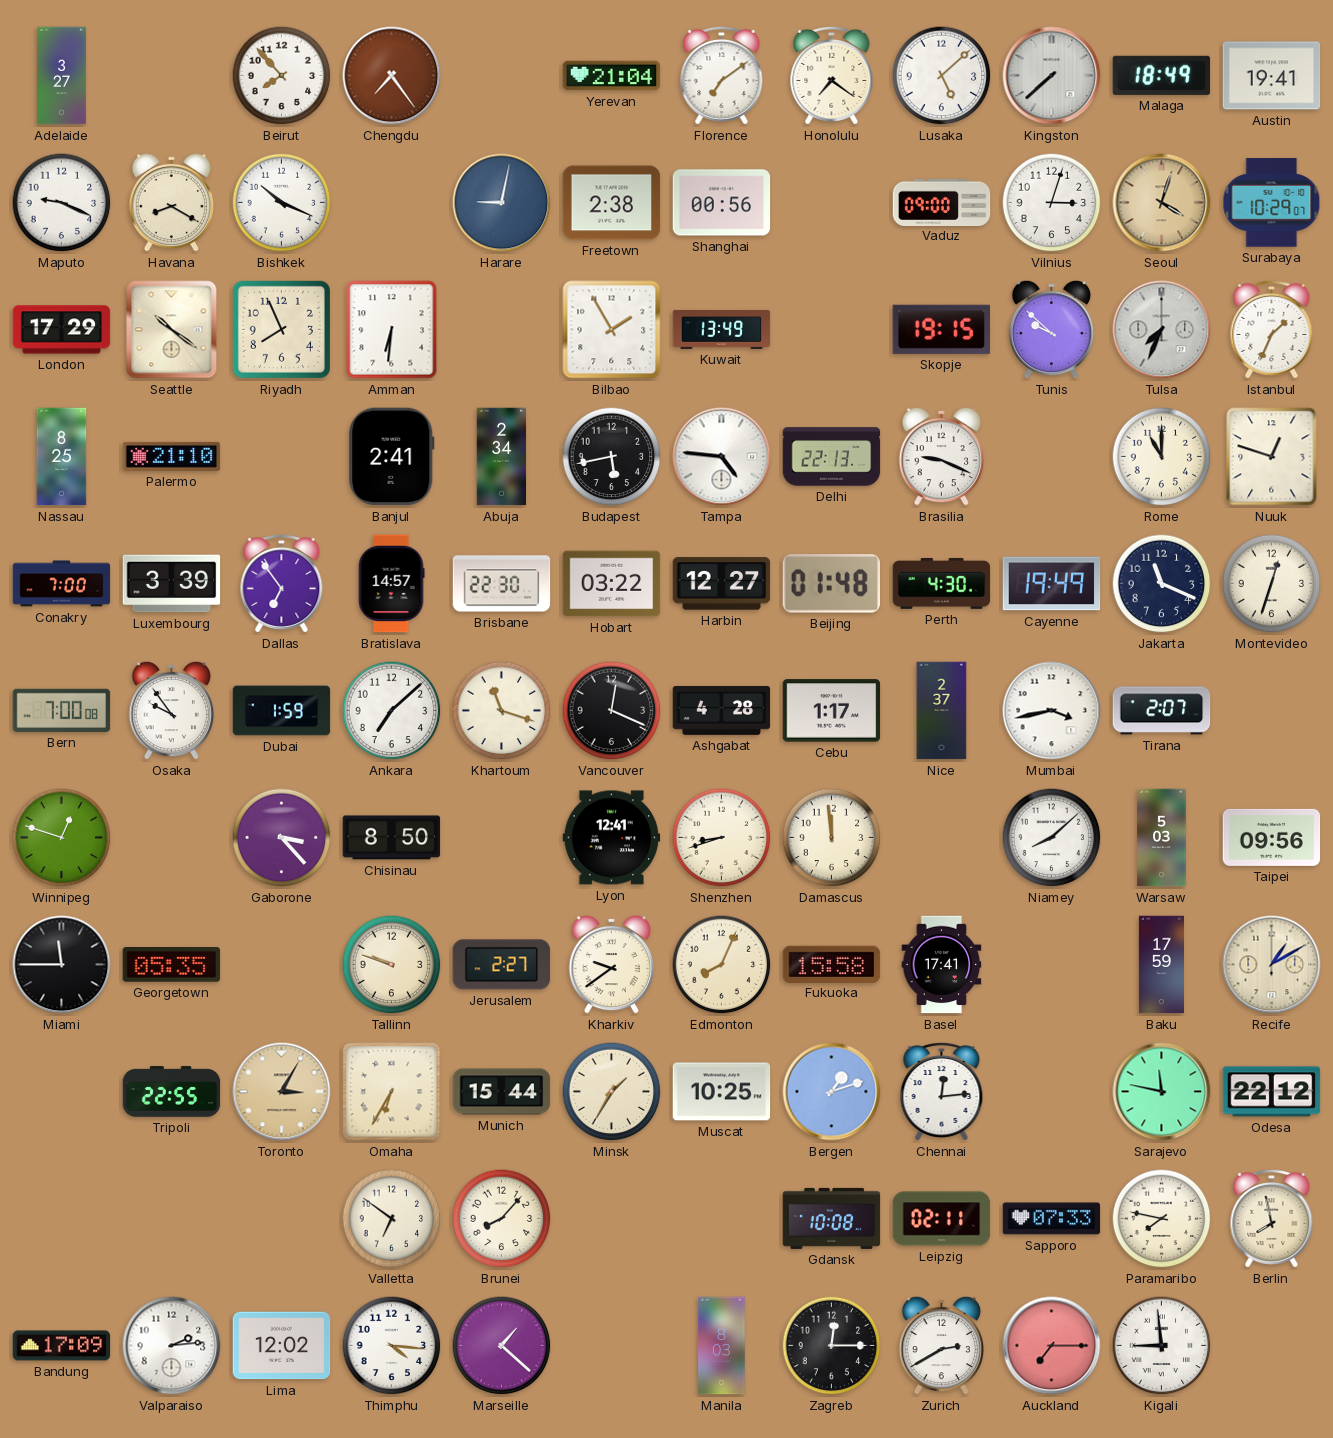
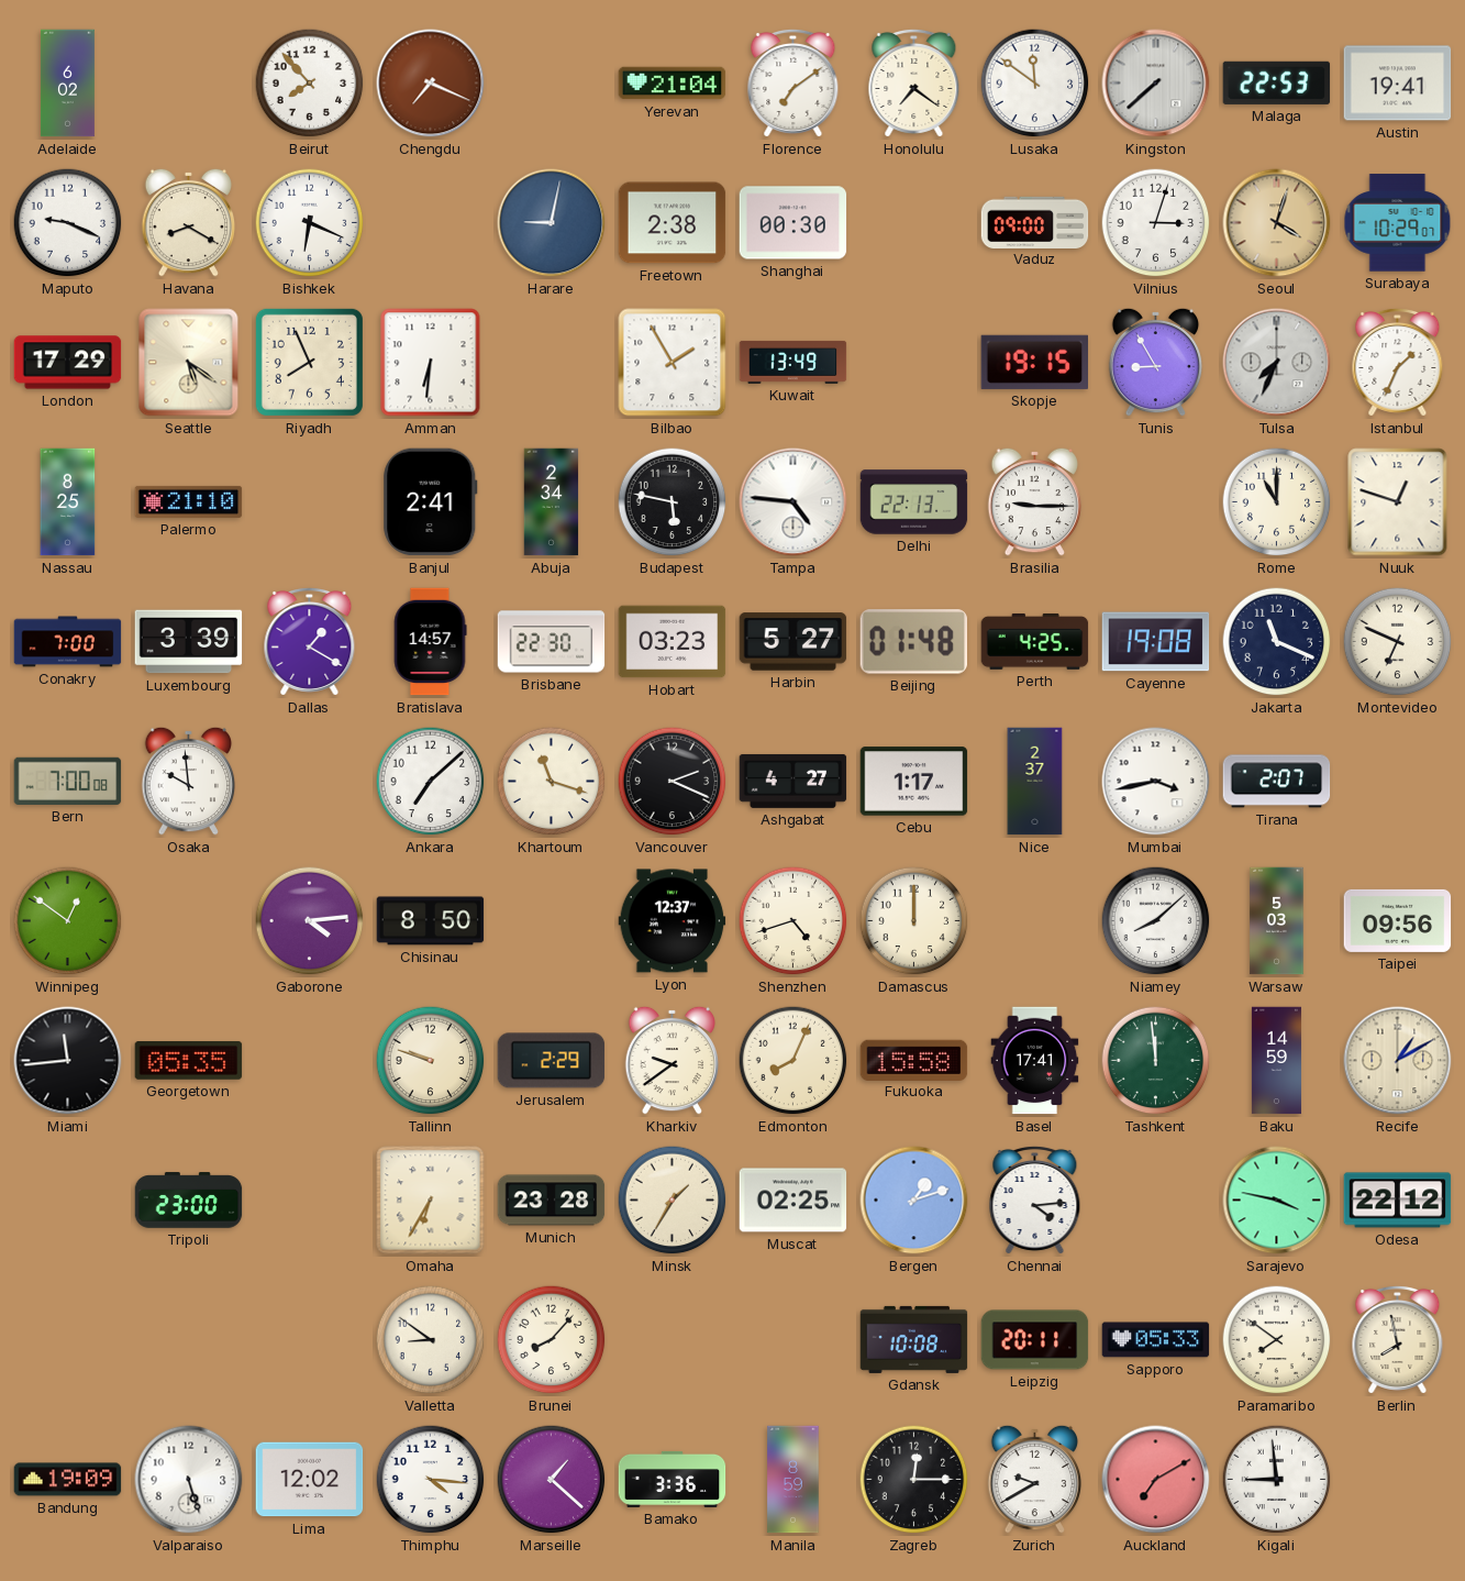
Adelaide: 3:27 -> 6:02
Chengdu: 7:24 -> 7:19
Lusaka: 5:08 -> 11:51
Malaga: 18:49 -> 22:53
Bishkek: 10:19 -> 6:19
Shanghai: 00:56 -> 00:30
Seattle: 10:21 -> 5:21
Tunis: 9:52 -> 8:55
Budapest: 5:43 -> 5:47
Brasilia: 9:19 -> 9:15
Dallas: 6:54 -> 1:20
Hobart: 03:22 -> 03:23
Harbin: 12:27 -> 5:27
Perth: 4:30 -> 4:25
Cayenne: 19:49 -> 19:08
Montevideo: 12:33 -> 6:49
Osaka: 9:54 -> 9:59
Dubai: 1:59 -> none
Vancouver: 12:19 -> 2:19
Ashgabat: 4:28 -> 4:27
Winnipeg: 12:48 -> 12:51
Gaborone: 3:23 -> 4:14
Lyon: 12:41 -> 12:37
Shenzhen: 8:42 -> 4:42
Damascus: 11:59 -> 12:00
Miami: 11:45 -> 11:44
Jerusalem: 2:27 -> 2:29
Tashkent: none -> 11:59
Baku: 17:59 -> 14:59
Tripoli: 22:55 -> 23:00
Toronto: 3:05 -> none
Munich: 15:44 -> 23:28
Muscat: 10:25 -> 02:25
Chennai: 12:14 -> 4:14
Sarajevo: 11:47 -> 3:47
Valletta: 6:51 -> 8:51
Leipzig: 02:11 -> 20:11
Sapporo: 07:33 -> 05:33
Paramaribo: 7:47 -> 7:51
Bandung: 17:09 -> 19:09
Valparaiso: 2:14 -> 5:27
Bamako: none -> 3:36
Manila: 8:03 -> 8:59
Zurich: 2:40 -> 9:40
Auckland: 7:15 -> 7:10
